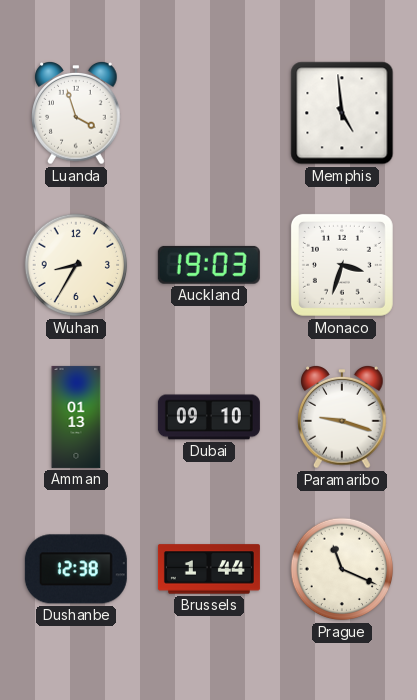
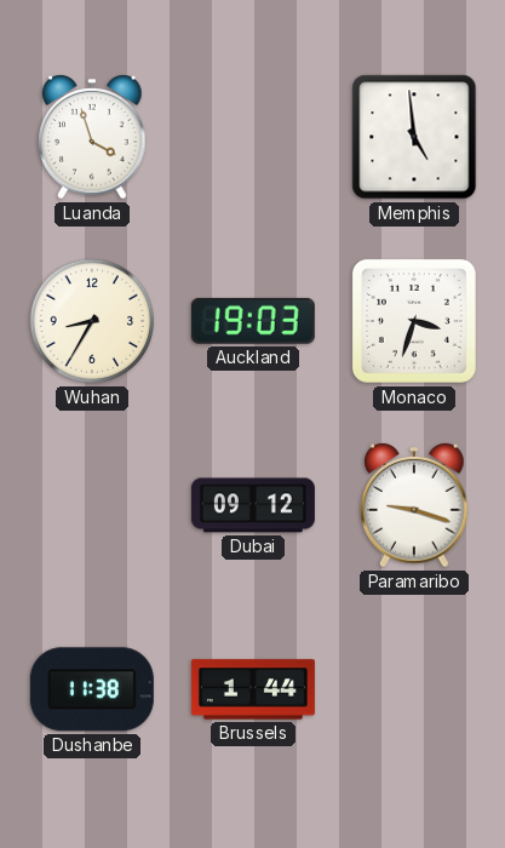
Amman: 01:13 -> none
Dubai: 09:10 -> 09:12
Dushanbe: 12:38 -> 11:38
Prague: 11:19 -> none
